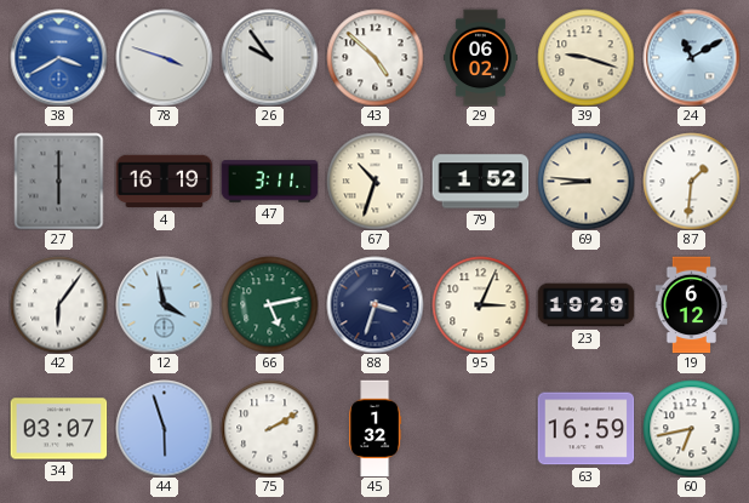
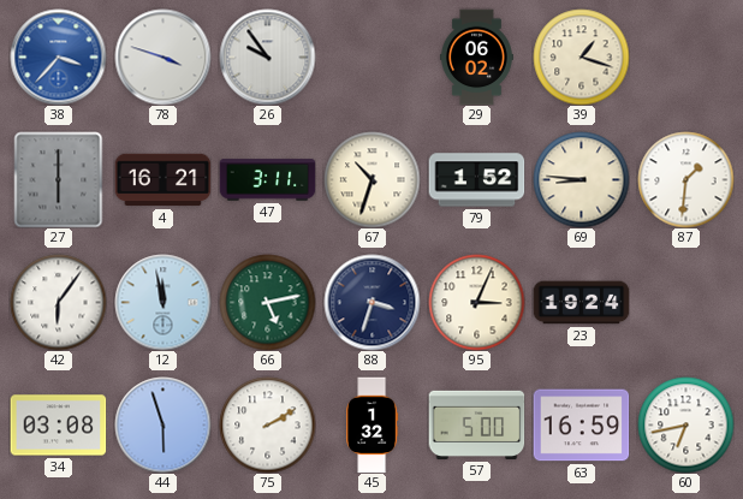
38: 3:40 -> 3:37
43: 4:52 -> none
39: 9:18 -> 1:18
24: 11:10 -> none
4: 16:19 -> 16:21
12: 3:58 -> 11:58
23: 19:29 -> 19:24
19: 6:12 -> none
34: 03:07 -> 03:08
57: none -> 5:00
